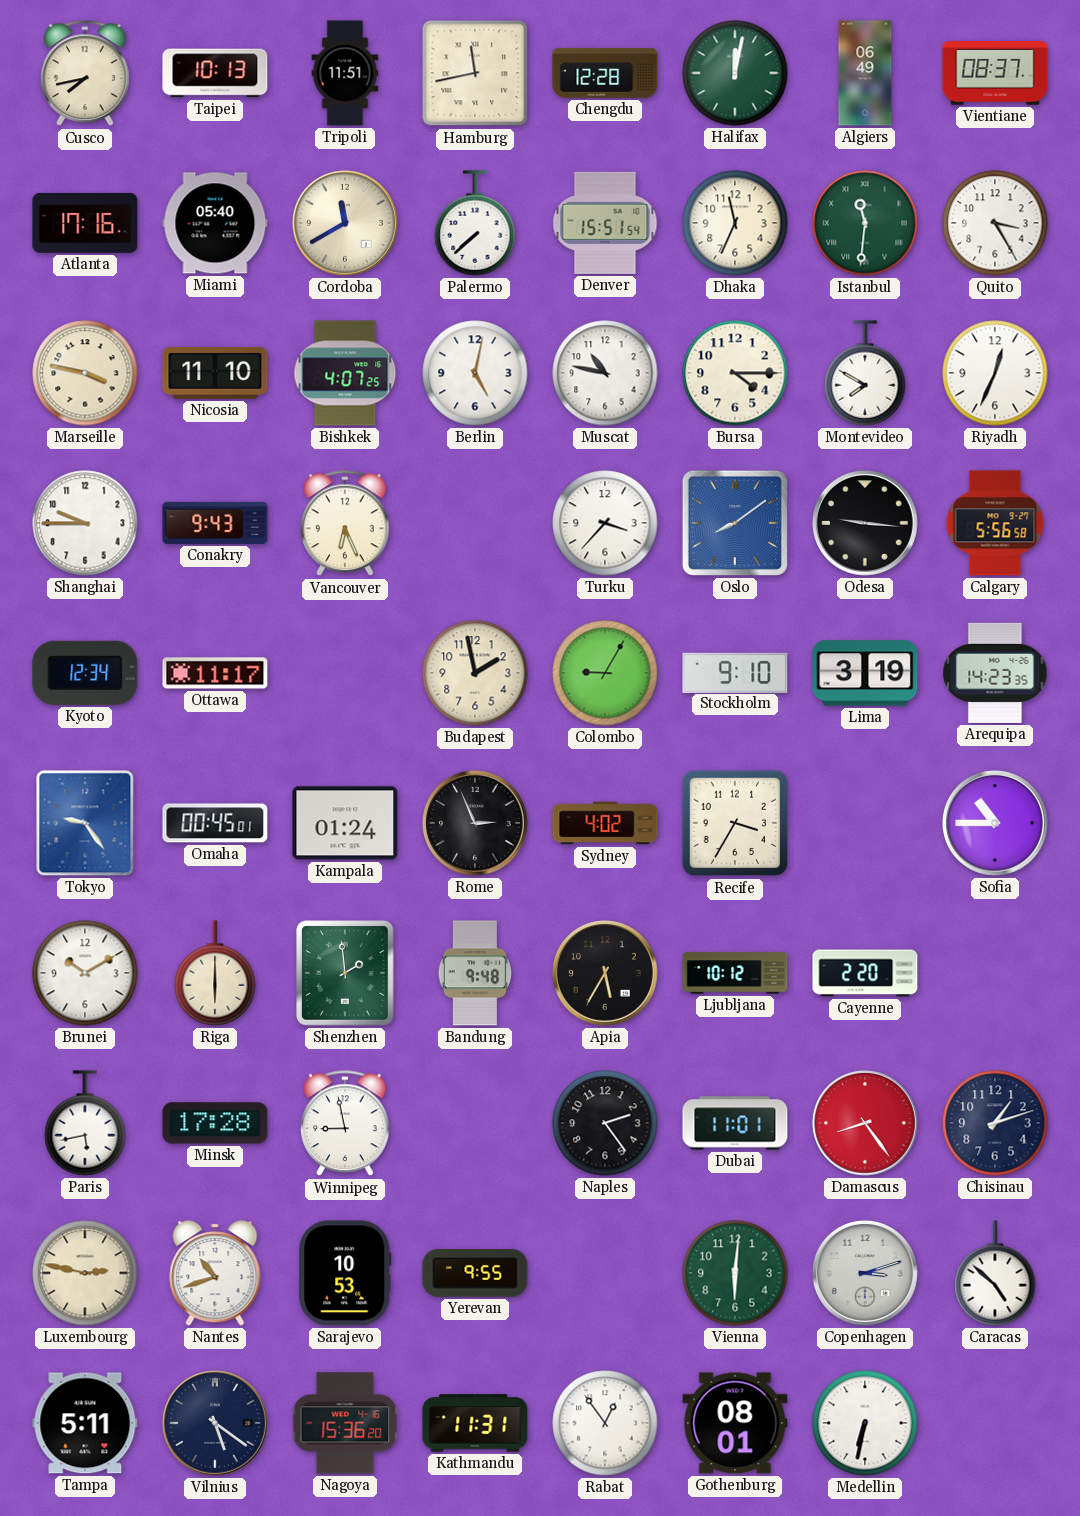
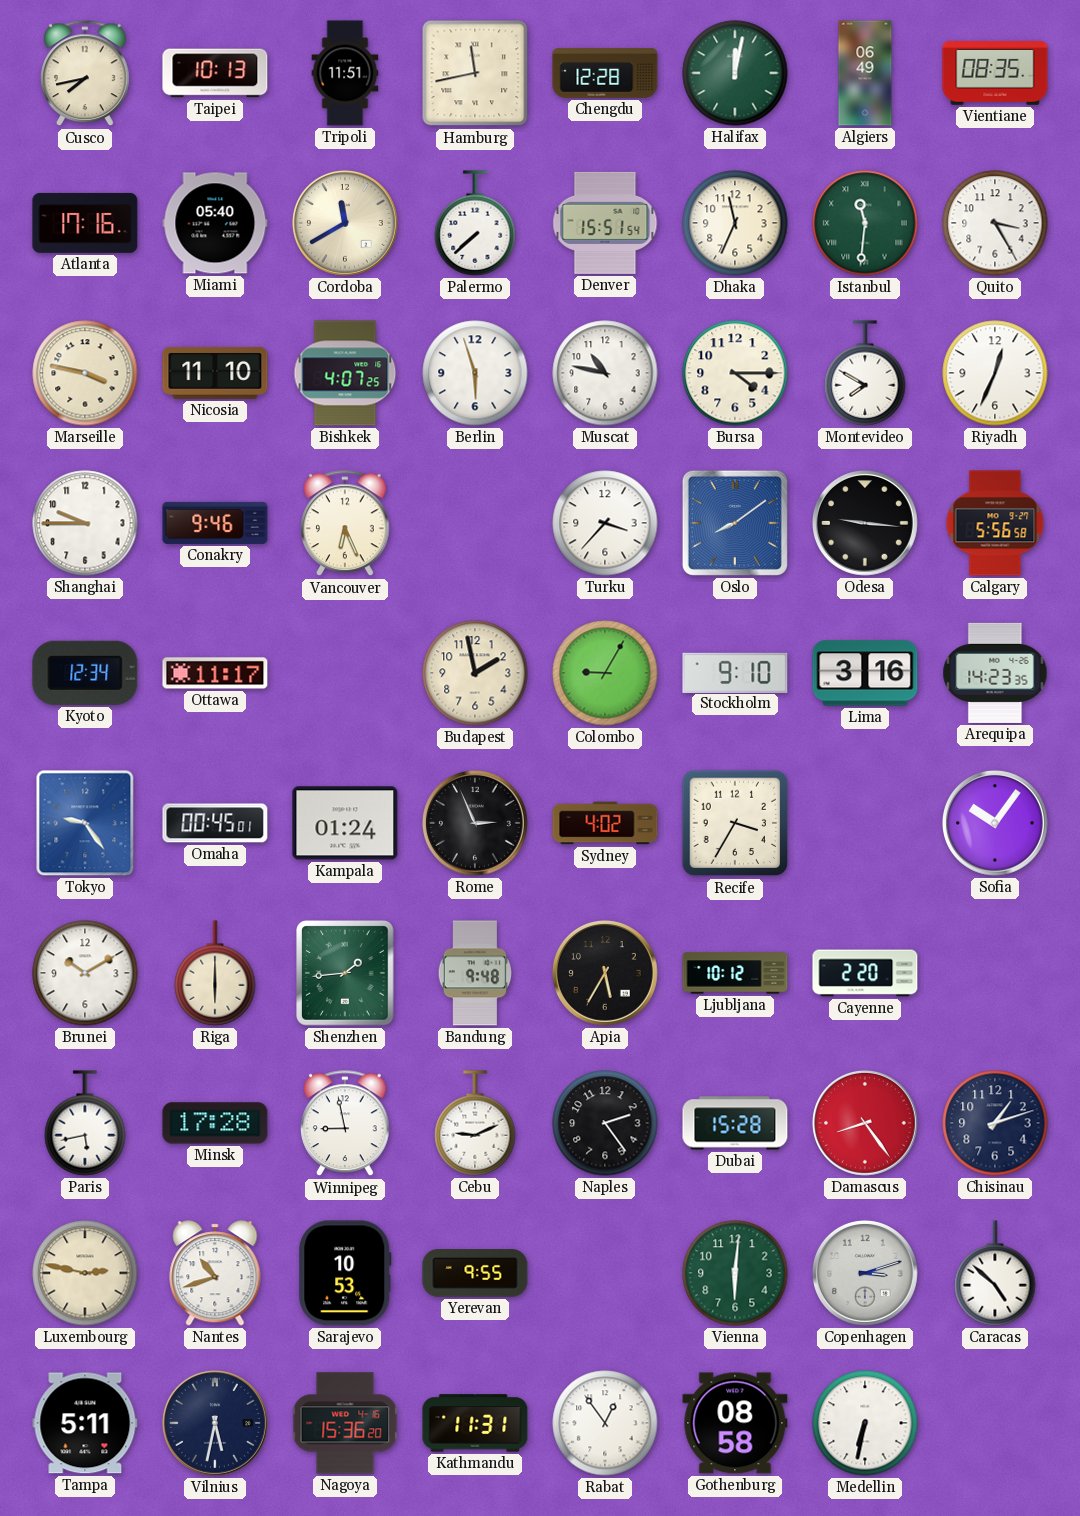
Vientiane: 08:37 -> 08:35
Berlin: 5:02 -> 5:57
Conakry: 9:43 -> 9:46
Lima: 3:19 -> 3:16
Sofia: 10:45 -> 10:06
Shenzhen: 1:59 -> 1:44
Cebu: none -> 9:11
Dubai: 11:01 -> 15:28
Vilnius: 5:21 -> 5:32
Gothenburg: 08:01 -> 08:58
